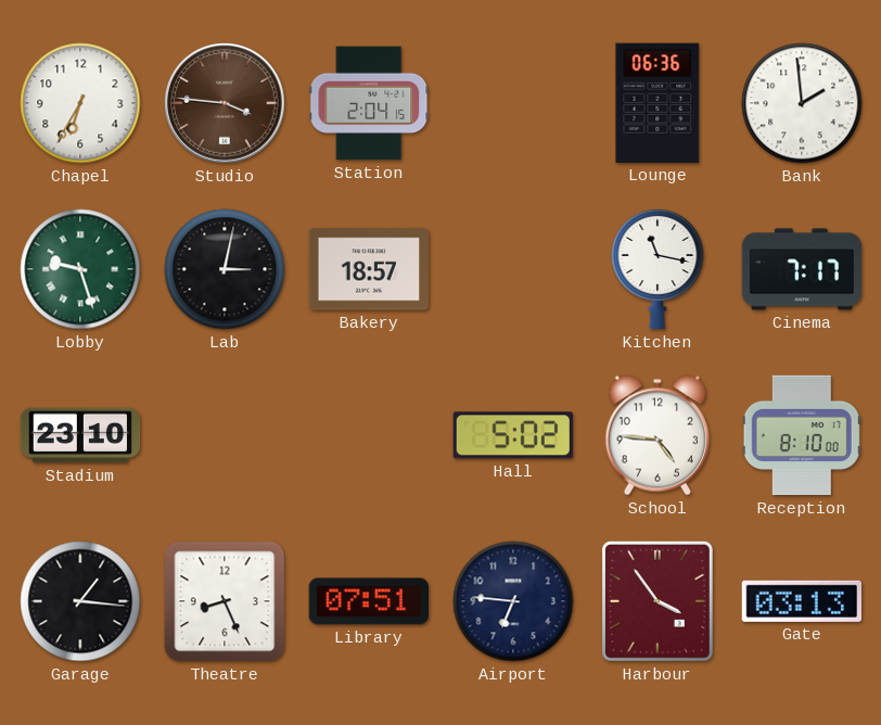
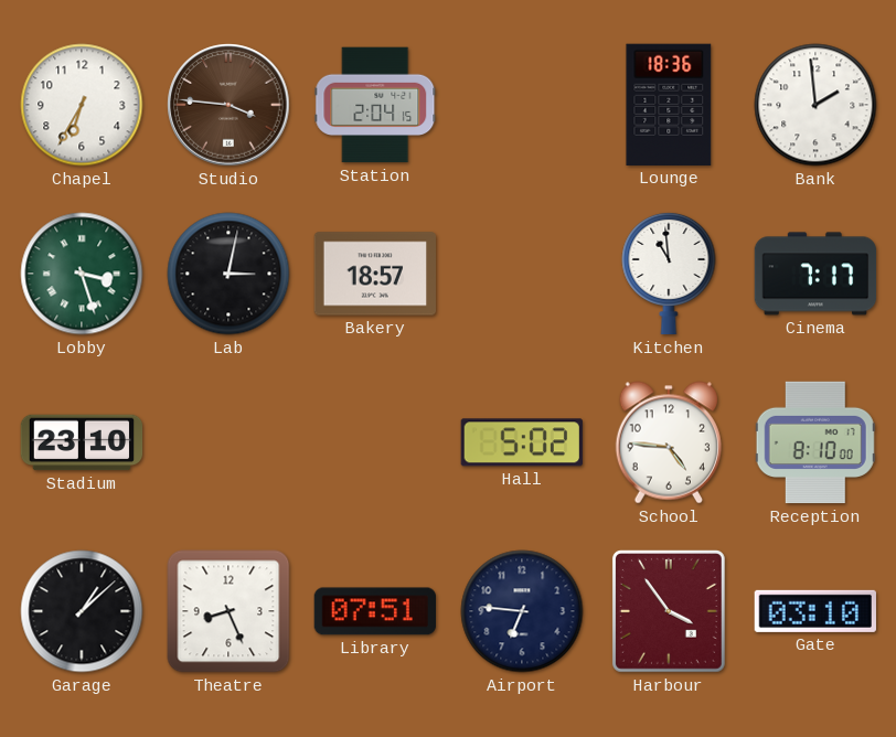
Lounge: 06:36 -> 18:36
Lobby: 9:27 -> 3:27
Kitchen: 11:17 -> 10:59
Garage: 1:16 -> 1:08
Gate: 03:13 -> 03:10
